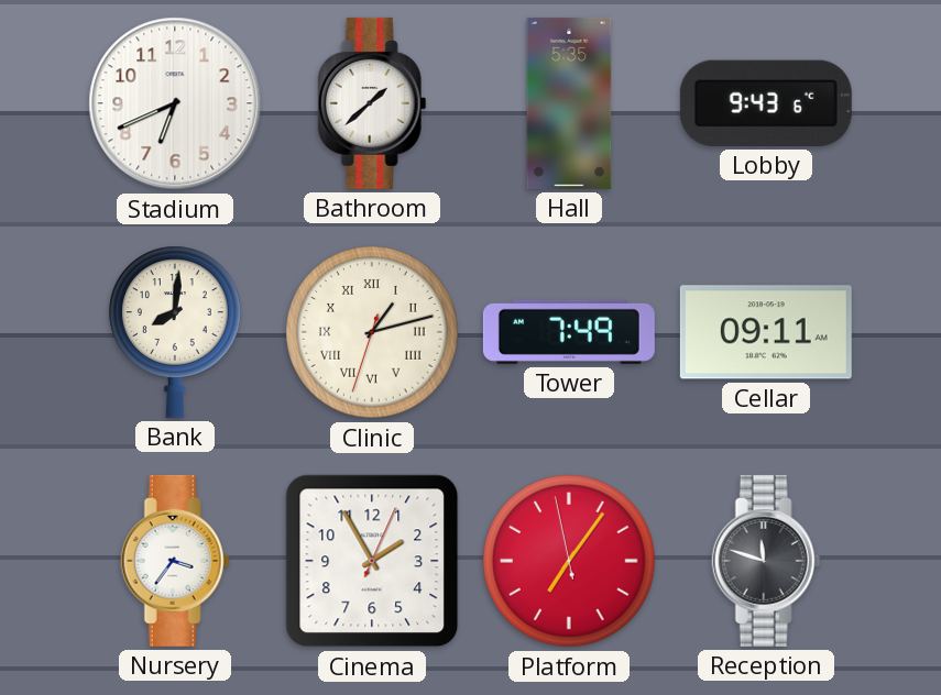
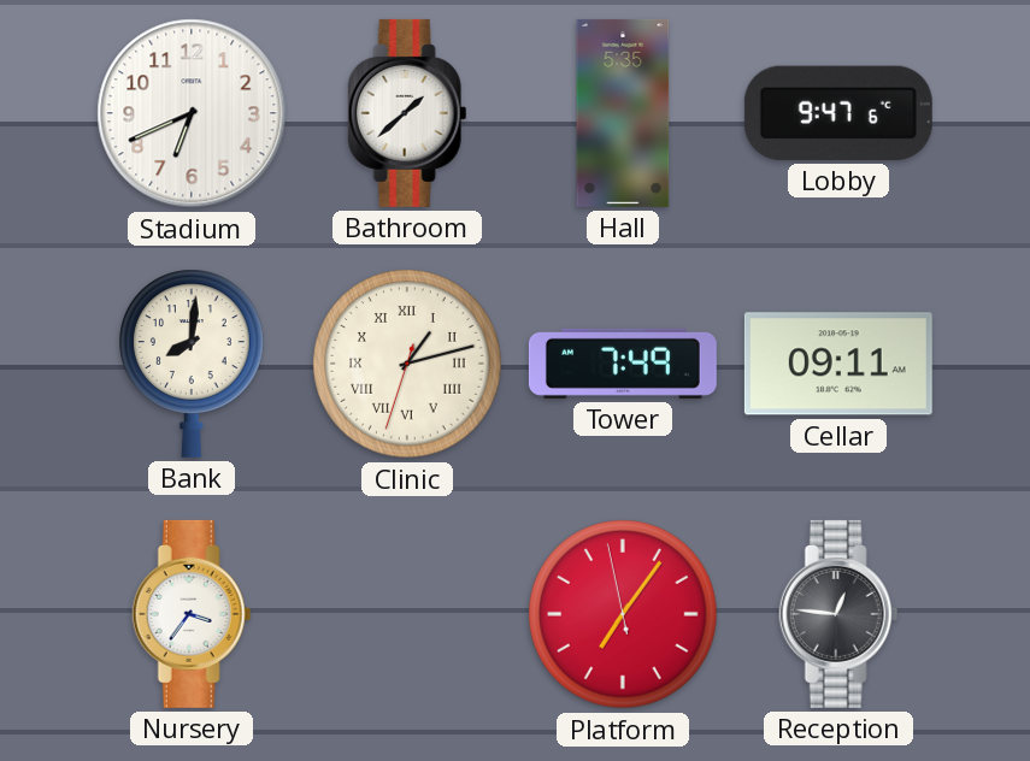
Lobby: 9:43 -> 9:47
Cinema: 1:55 -> none
Reception: 11:48 -> 12:46
